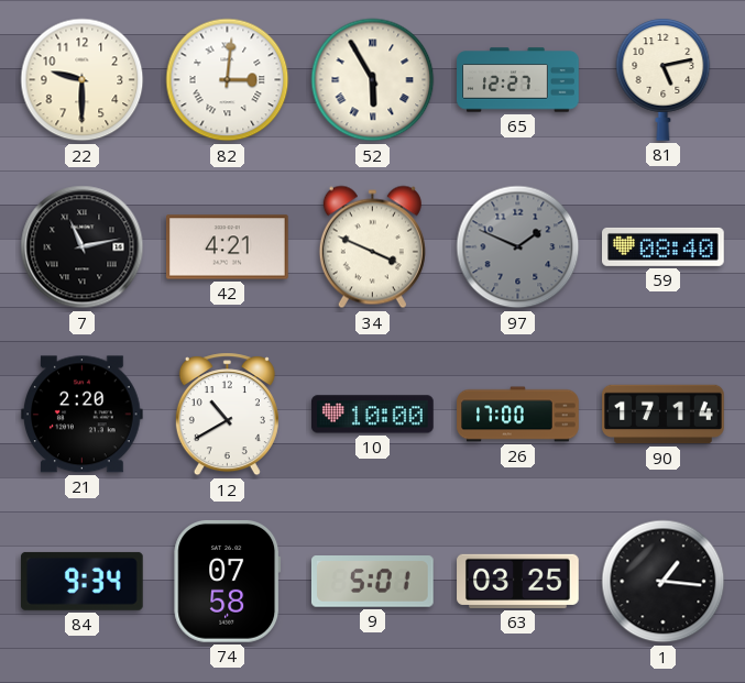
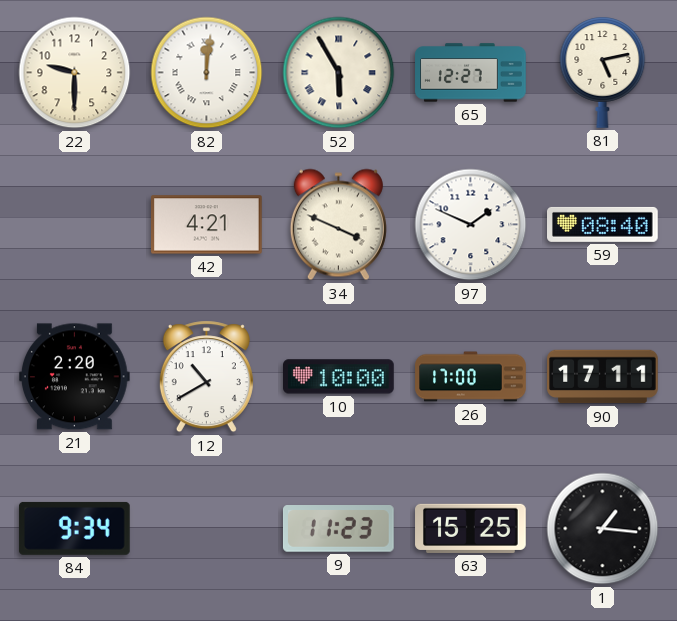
82: 3:01 -> 12:01
7: 11:13 -> none
97 dial: grey -> white
90: 17:14 -> 17:11
74: 07:58 -> none
9: 5:01 -> 11:23
63: 03:25 -> 15:25
